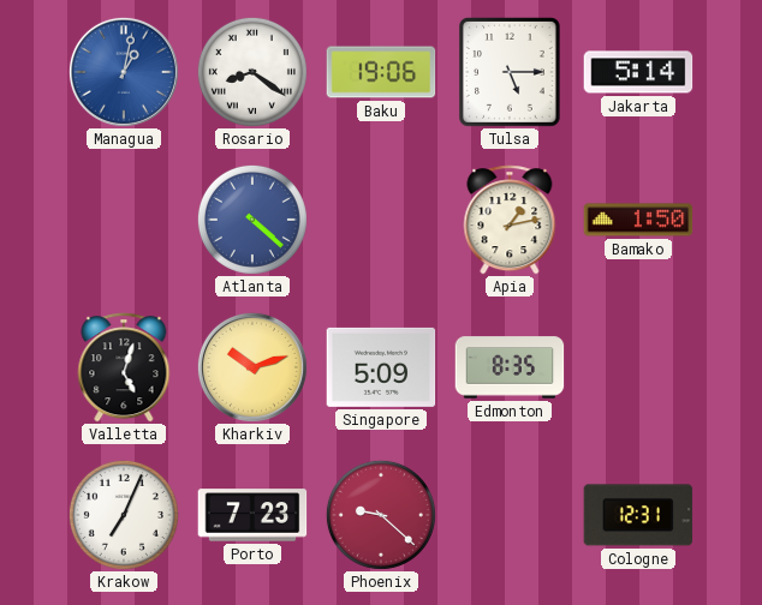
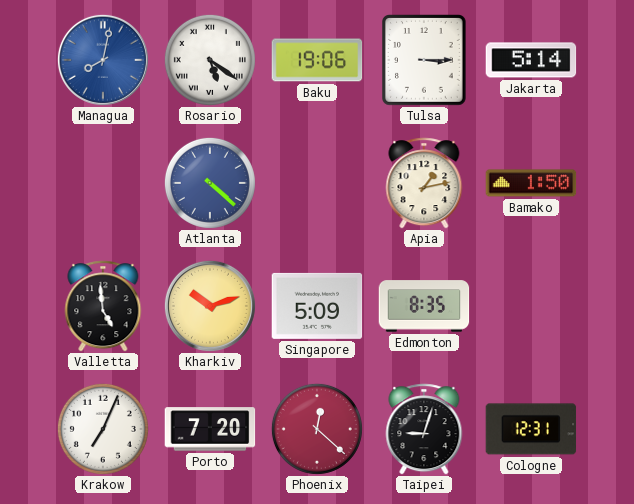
Managua: 1:02 -> 8:02
Rosario: 8:21 -> 5:21
Tulsa: 5:15 -> 3:15
Valletta: 5:03 -> 4:59
Porto: 7:23 -> 7:20
Phoenix: 9:22 -> 12:22
Taipei: none -> 9:03
